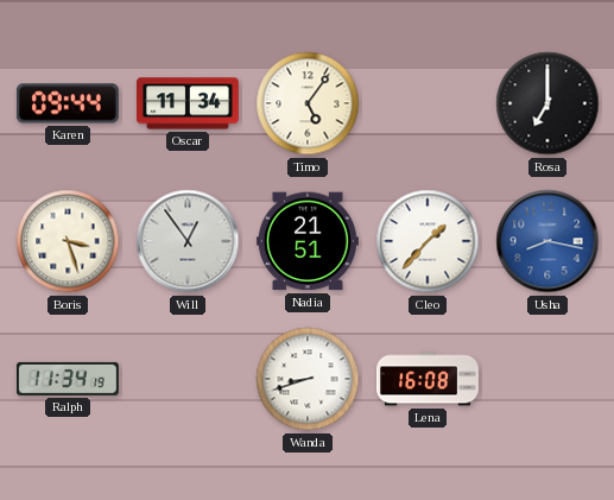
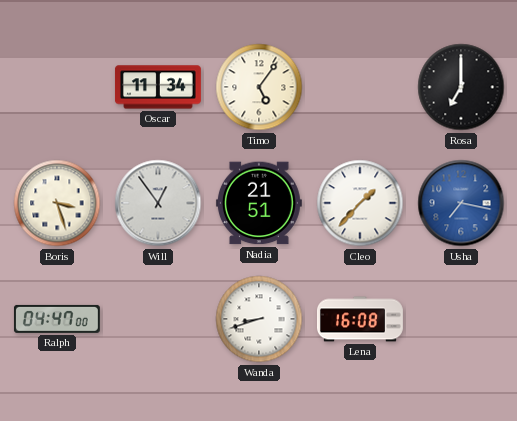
Karen: 09:44 -> none
Usha: 8:17 -> 7:17
Ralph: 11:34 -> 04:47
